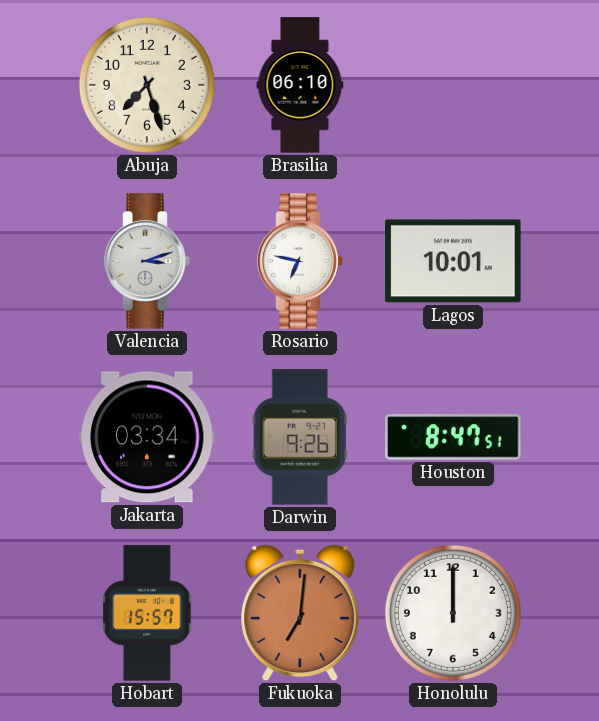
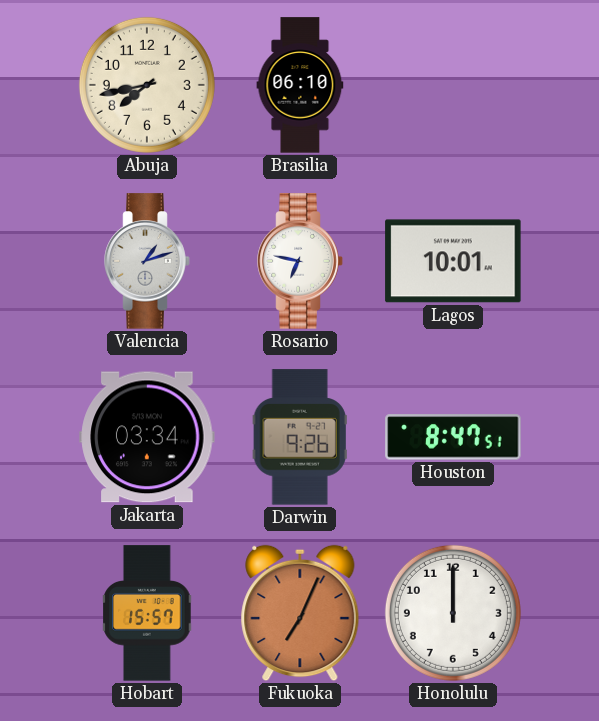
Abuja: 7:27 -> 7:43
Valencia: 3:12 -> 1:12
Fukuoka: 7:01 -> 7:04
